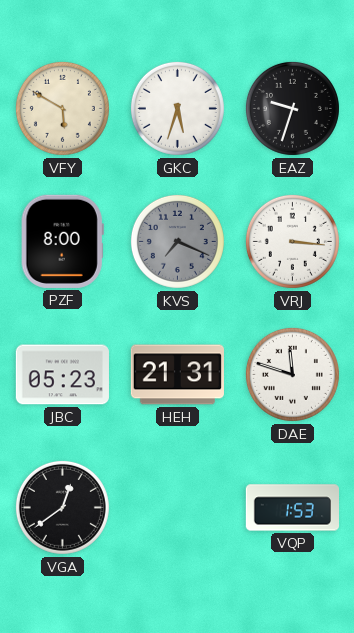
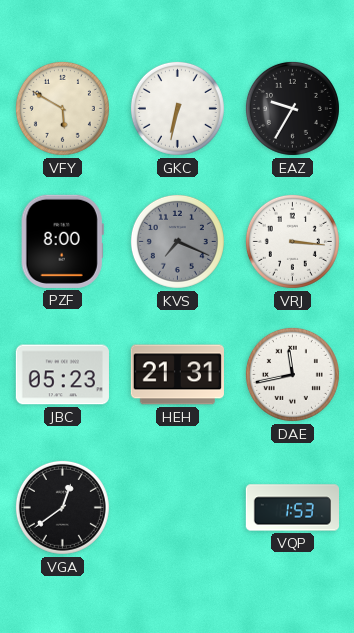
GKC: 5:33 -> 6:32
EAZ: 9:33 -> 9:35
DAE: 11:48 -> 11:43
